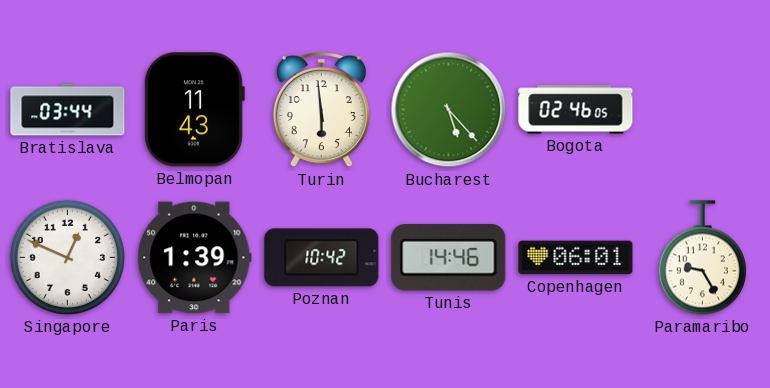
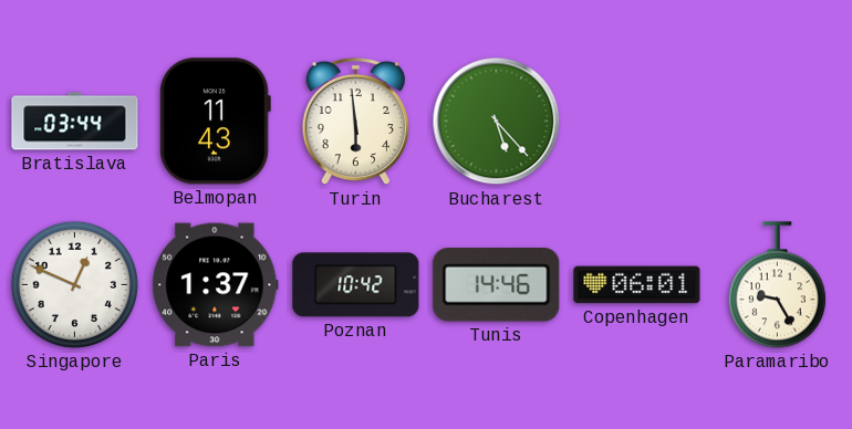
Bogota: 02:46 -> none
Paris: 1:39 -> 1:37
